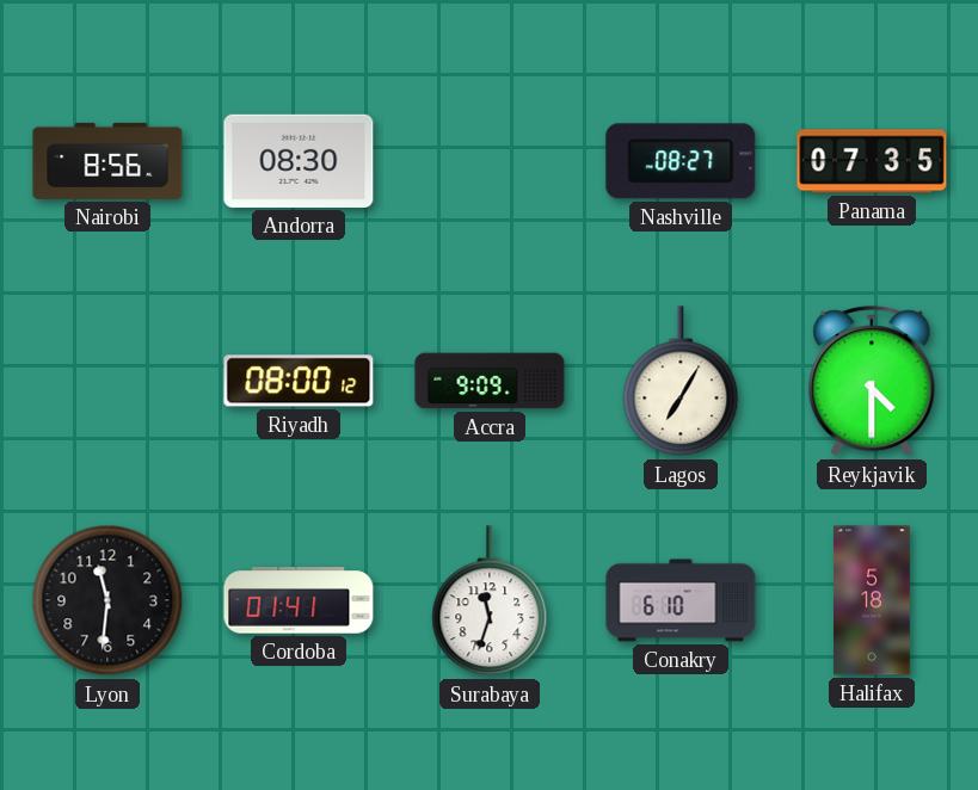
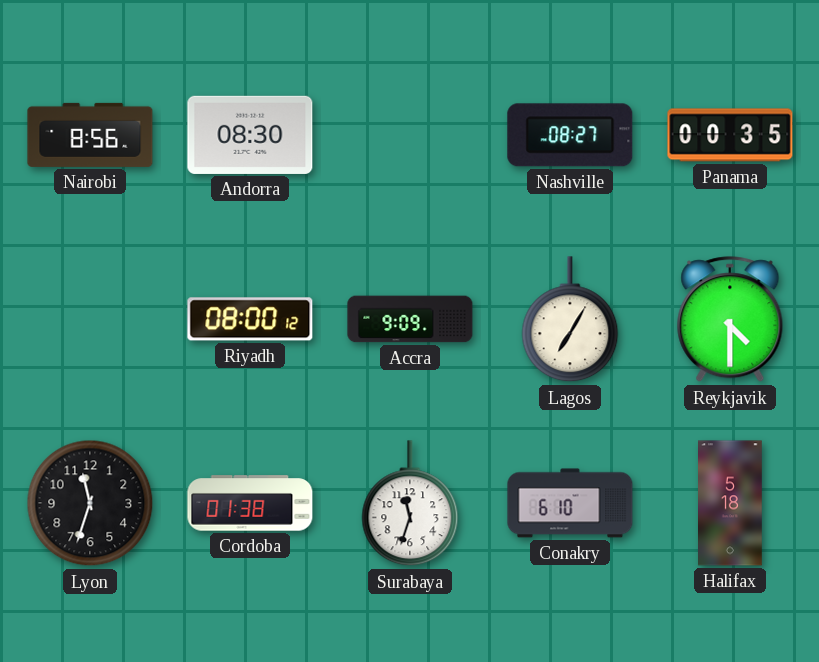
Panama: 07:35 -> 00:35
Lyon: 11:31 -> 11:33
Cordoba: 01:41 -> 01:38
